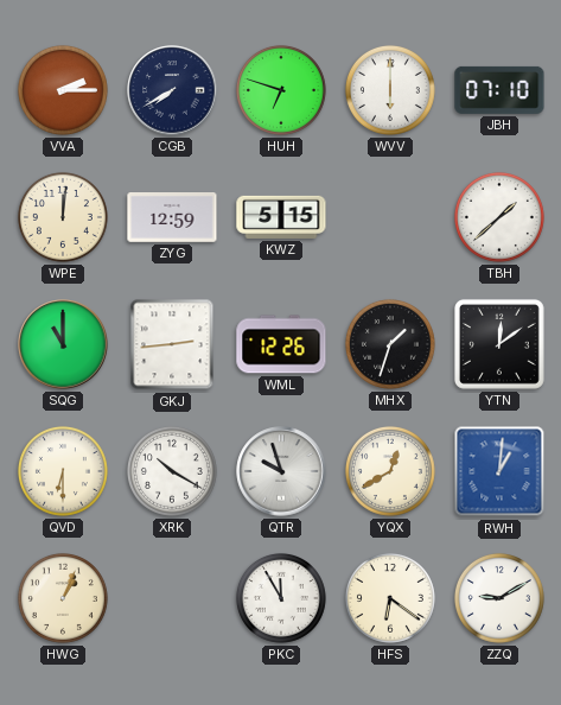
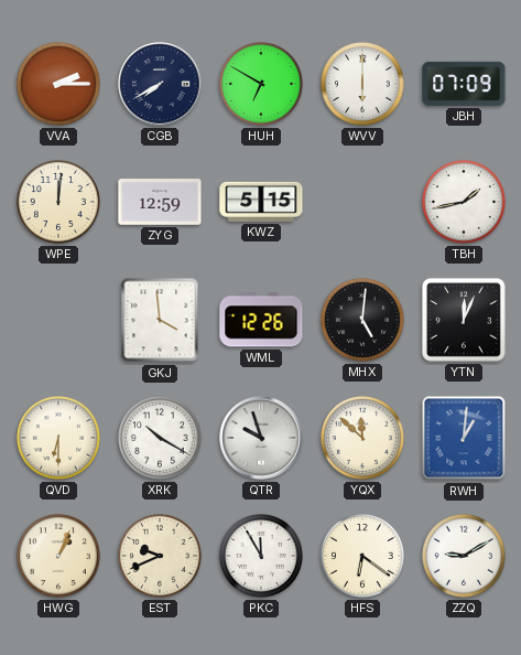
HUH: 6:48 -> 6:50
JBH: 07:10 -> 07:09
TBH: 1:38 -> 1:43
SQG: 11:00 -> none
GKJ: 2:44 -> 3:59
MHX: 1:33 -> 5:01
YTN: 12:09 -> 12:04
YQX: 12:40 -> 11:52
EST: none -> 9:41
